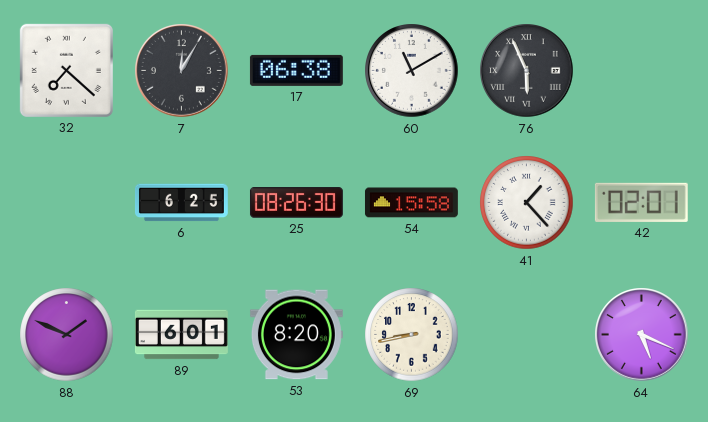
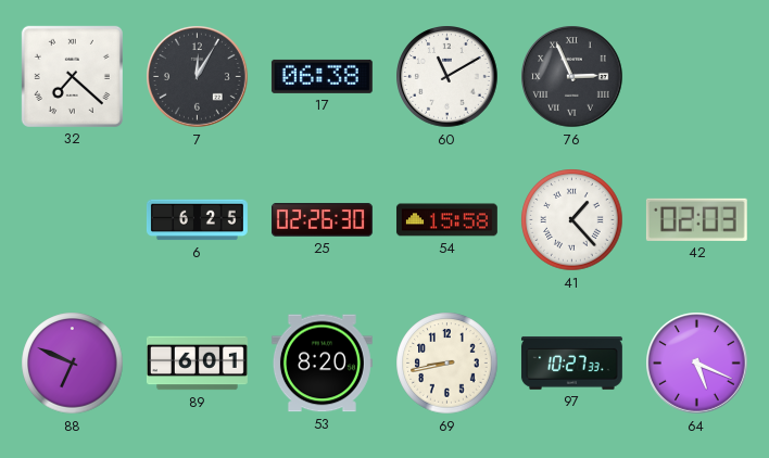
76: 5:56 -> 2:56
25: 08:26 -> 02:26
42: 02:01 -> 02:03
88: 1:49 -> 6:49
97: none -> 10:27
